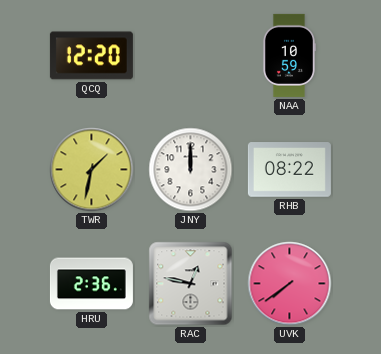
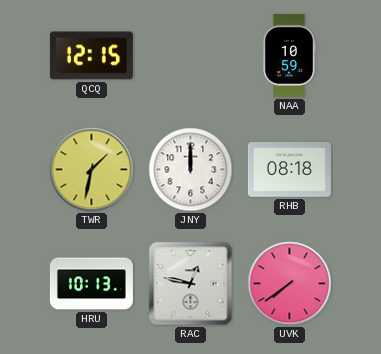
QCQ: 12:20 -> 12:15
RHB: 08:22 -> 08:18
HRU: 2:36 -> 10:13
